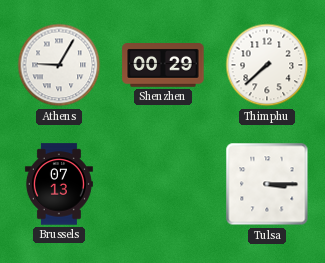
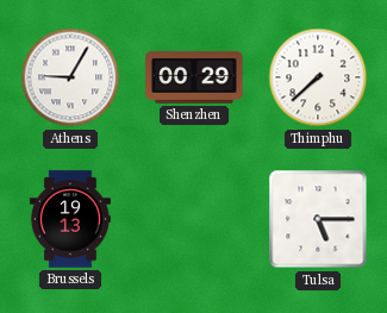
Brussels: 07:13 -> 19:13
Tulsa: 3:15 -> 5:15
